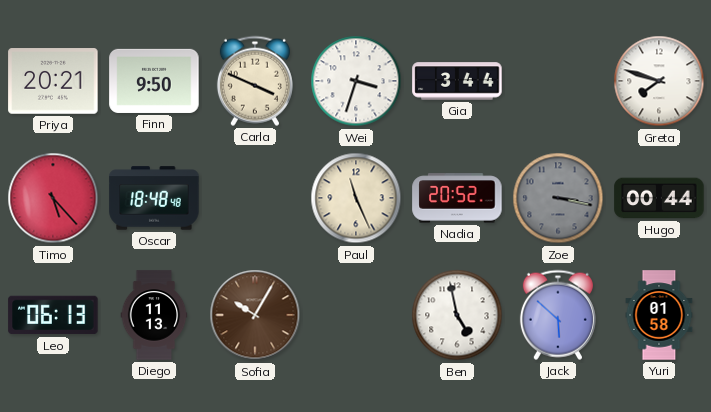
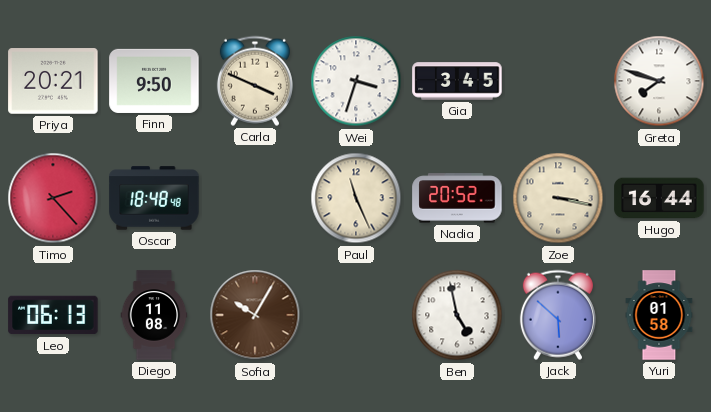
Gia: 3:44 -> 3:45
Timo: 5:23 -> 2:23
Zoe dial: grey -> cream
Hugo: 00:44 -> 16:44
Diego: 11:13 -> 11:08
